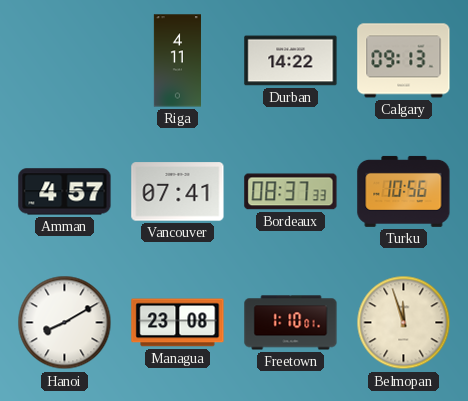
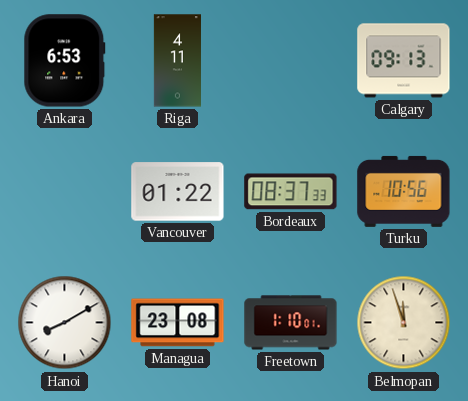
Ankara: none -> 6:53
Durban: 14:22 -> none
Amman: 4:57 -> none
Vancouver: 07:41 -> 01:22
